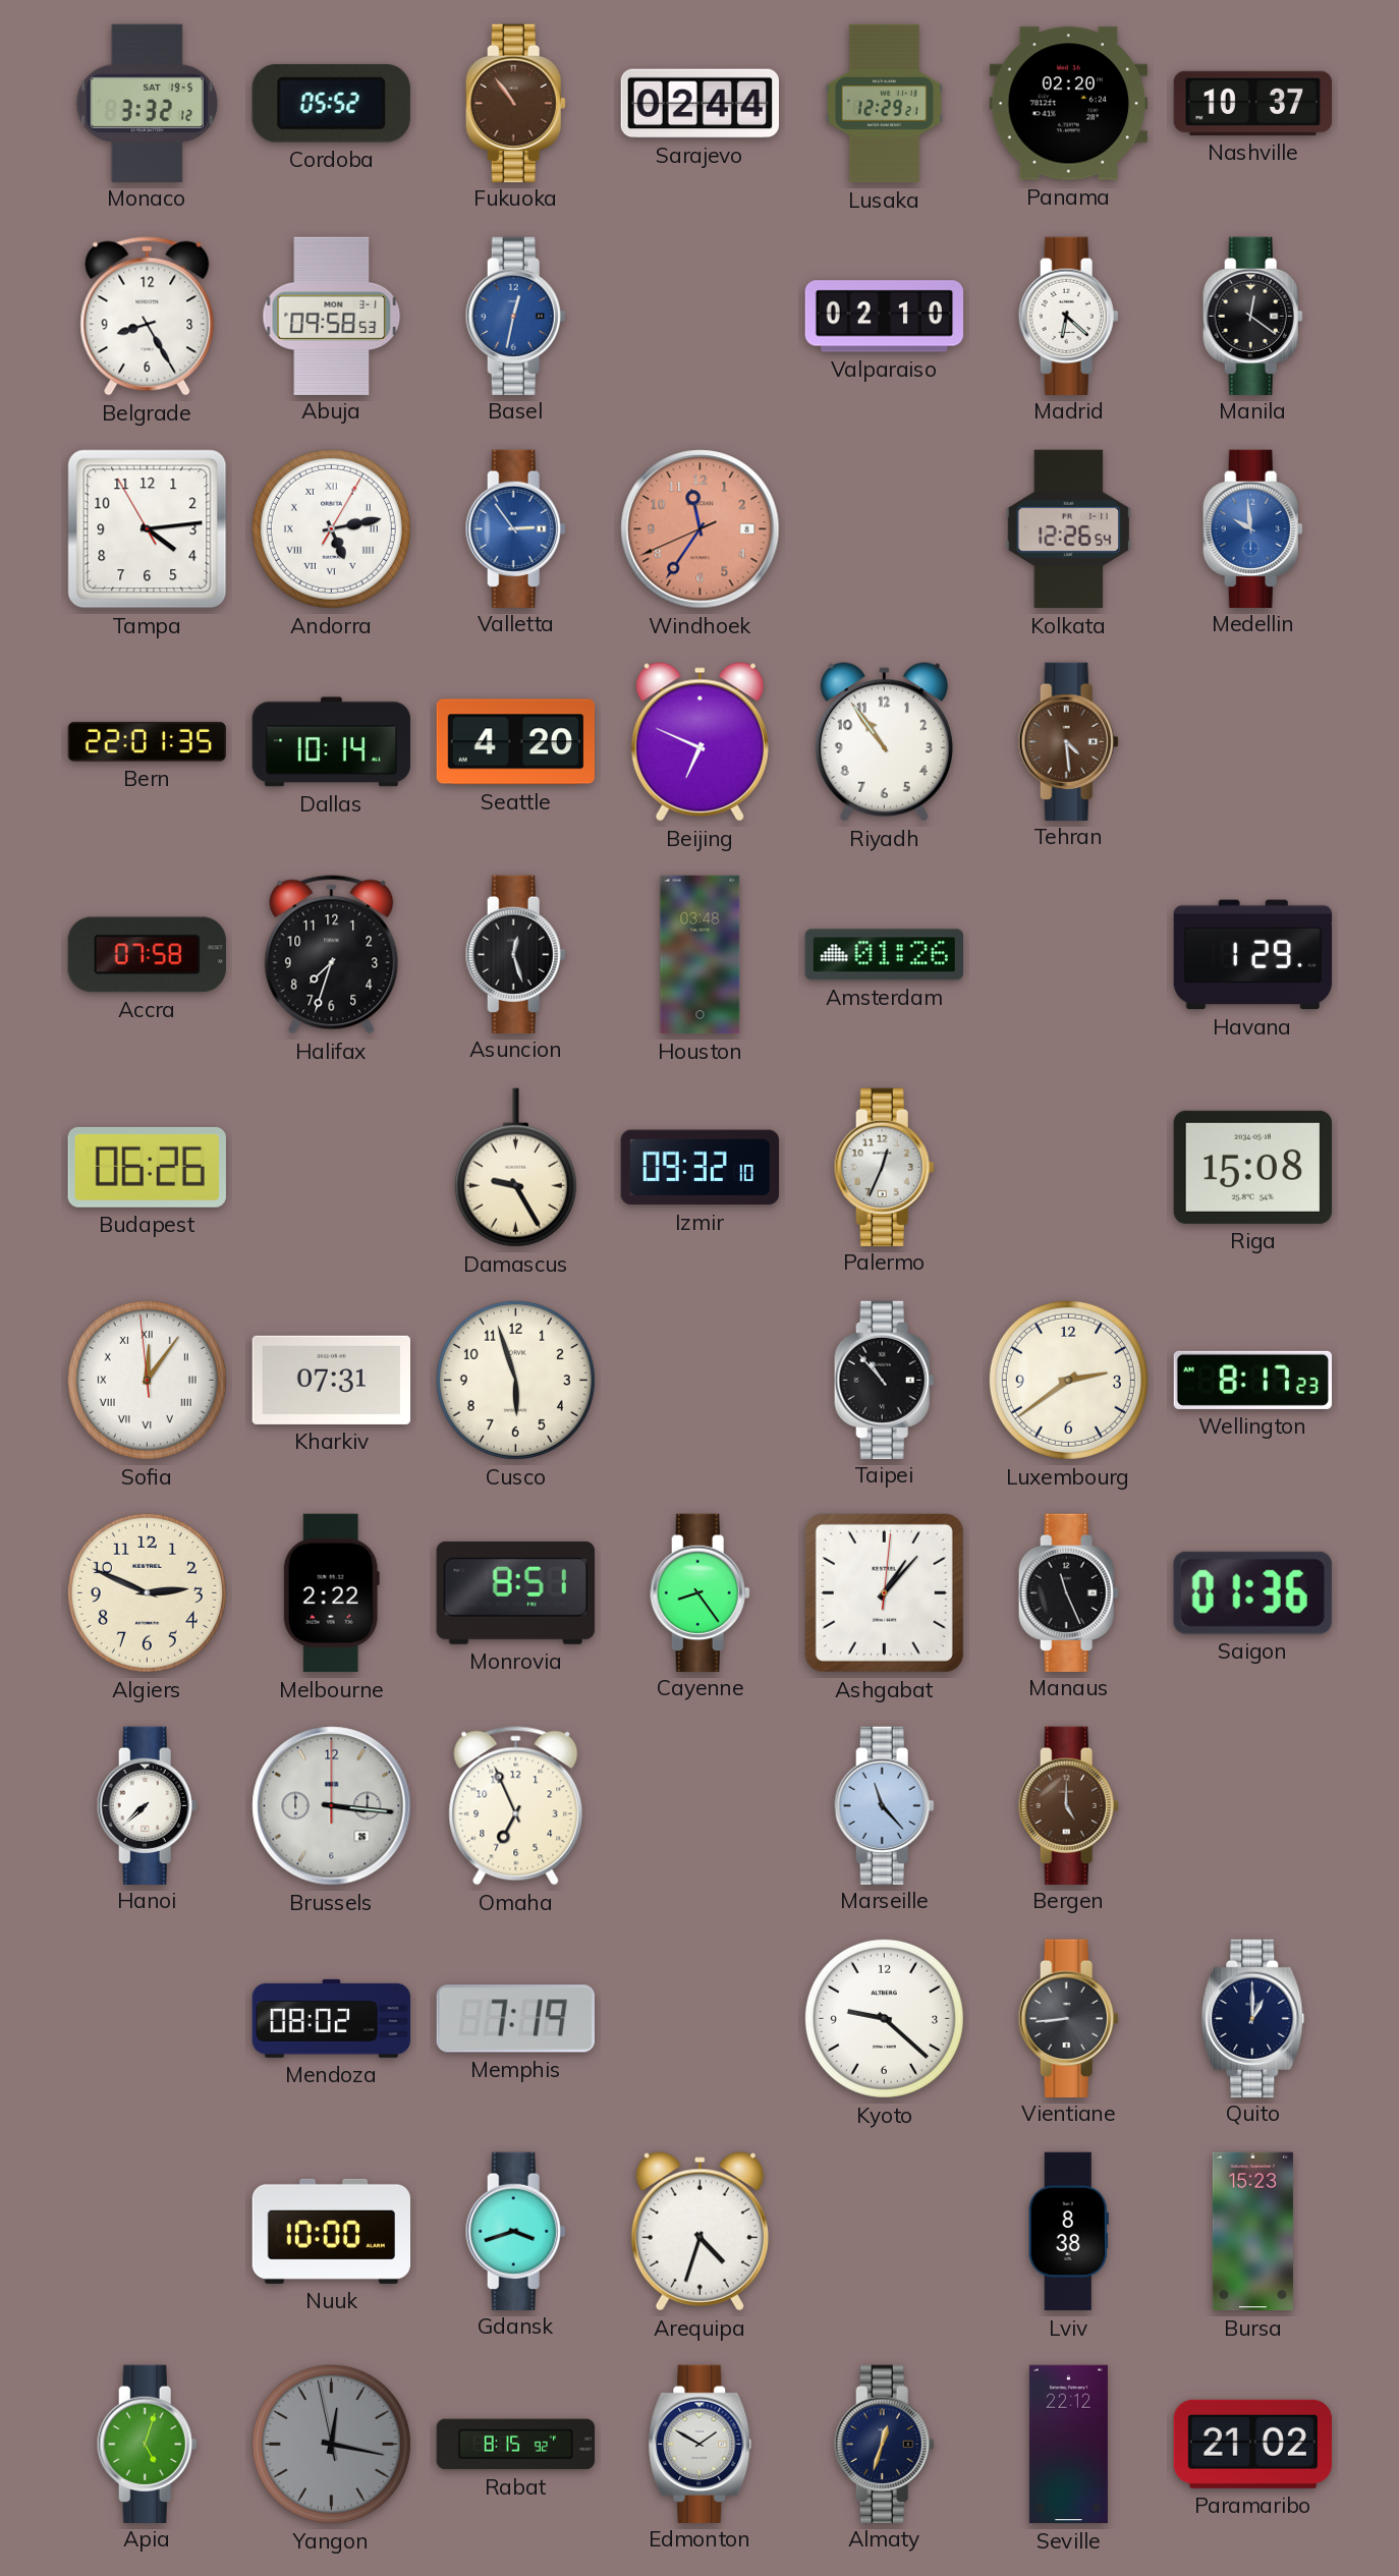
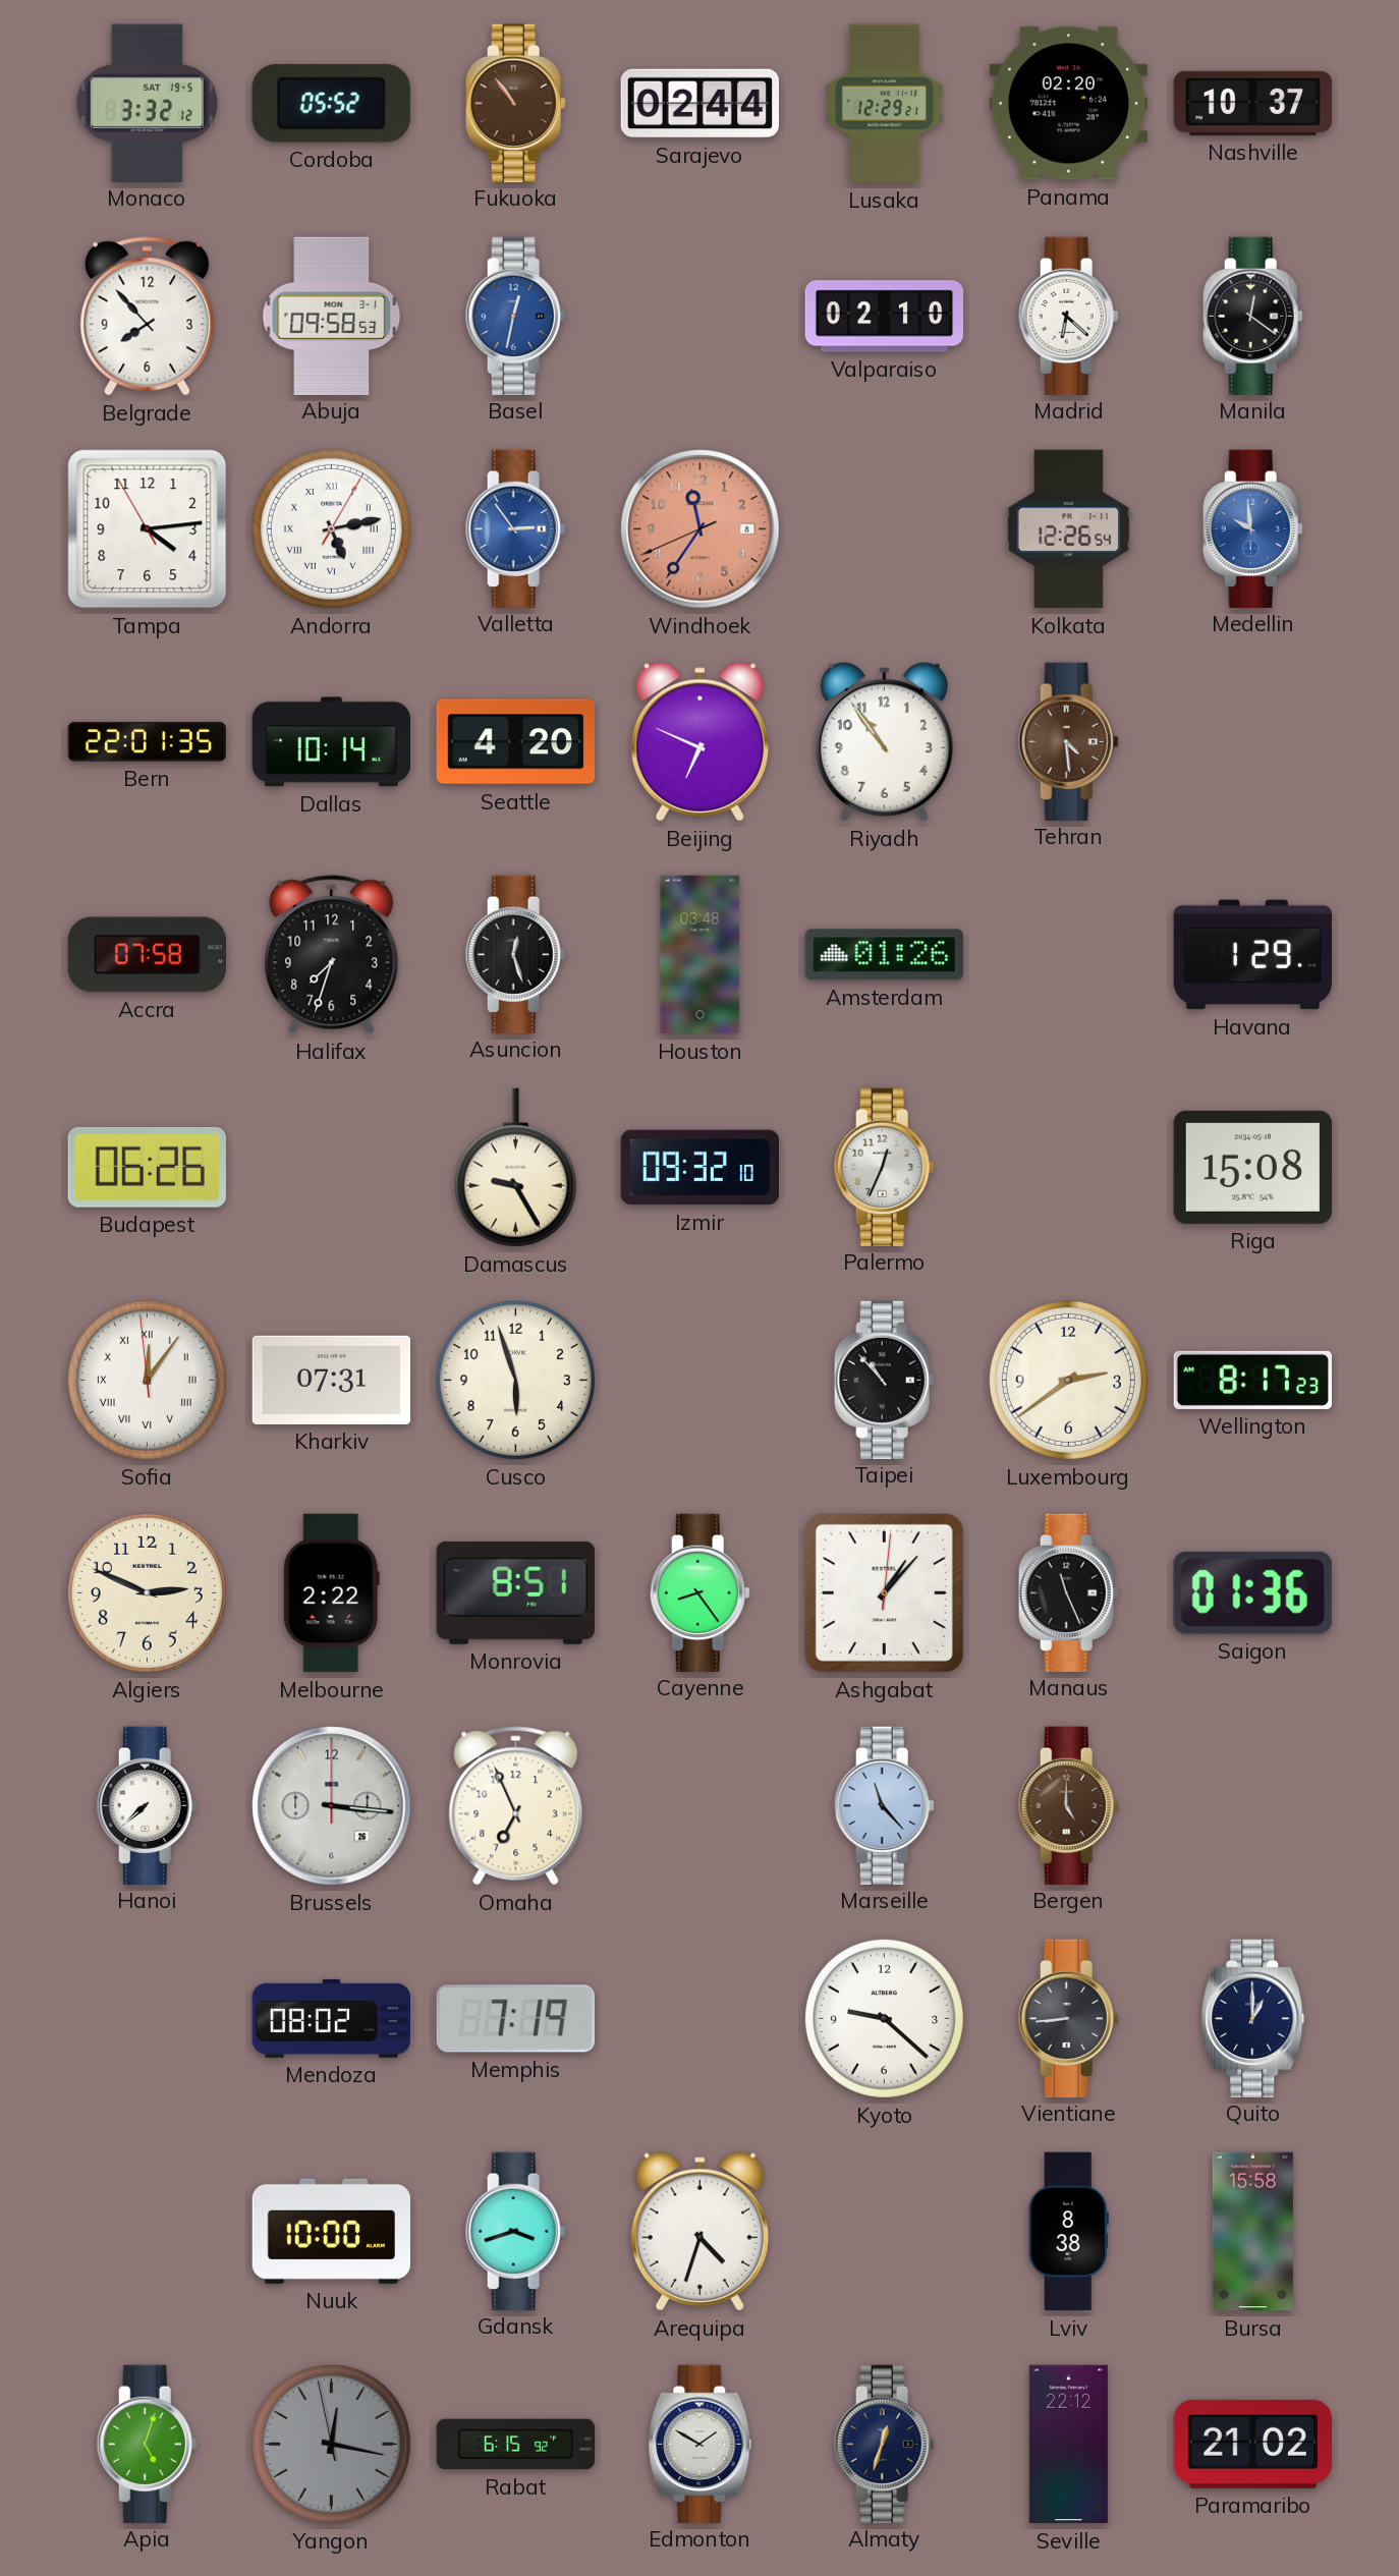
Belgrade: 8:25 -> 7:53
Bursa: 15:23 -> 15:58
Rabat: 8:15 -> 6:15
